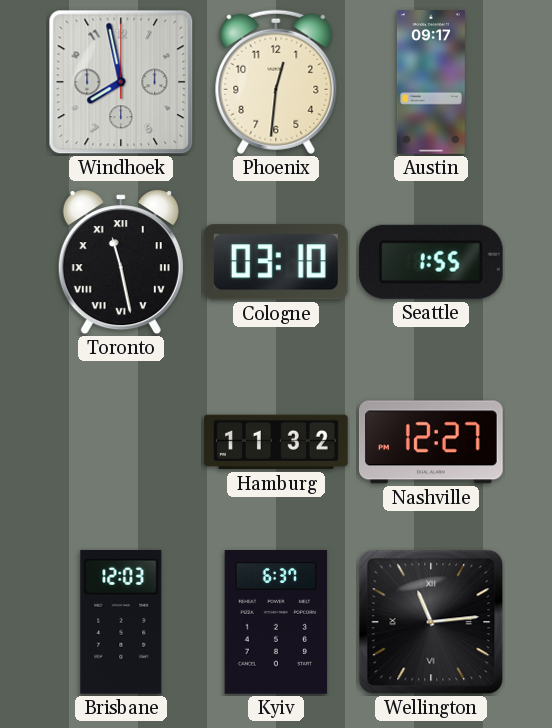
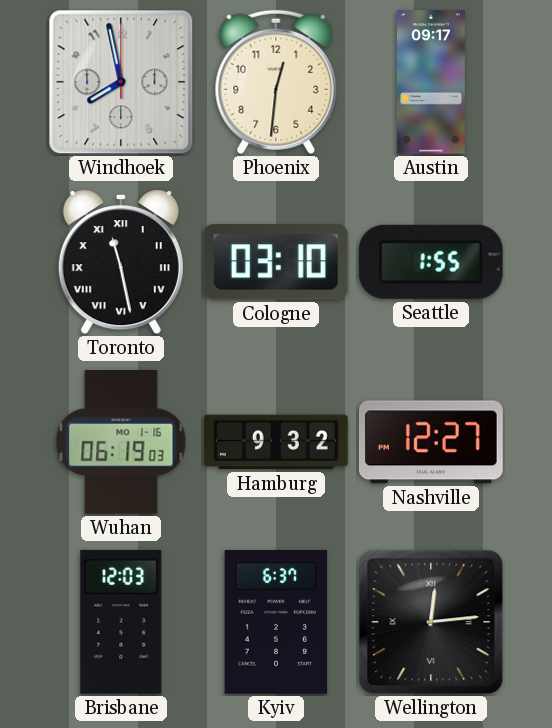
Wuhan: none -> 06:19
Hamburg: 11:32 -> 9:32
Wellington: 11:14 -> 12:14
